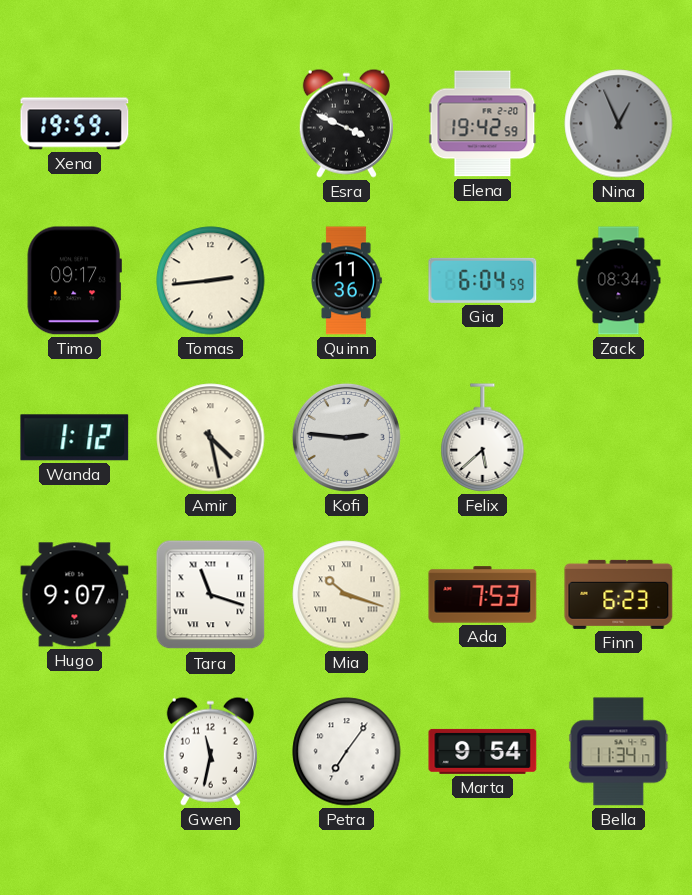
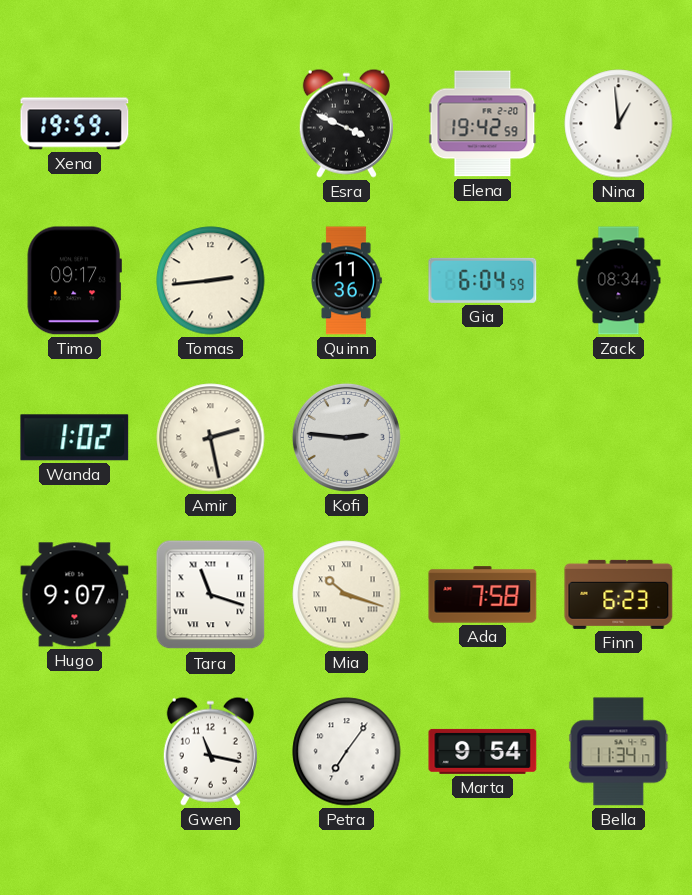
Nina: 12:56 -> 12:59
Nina dial: grey -> white
Wanda: 1:12 -> 1:02
Amir: 4:28 -> 2:28
Felix: 5:38 -> none
Ada: 7:53 -> 7:58
Gwen: 11:32 -> 11:17
